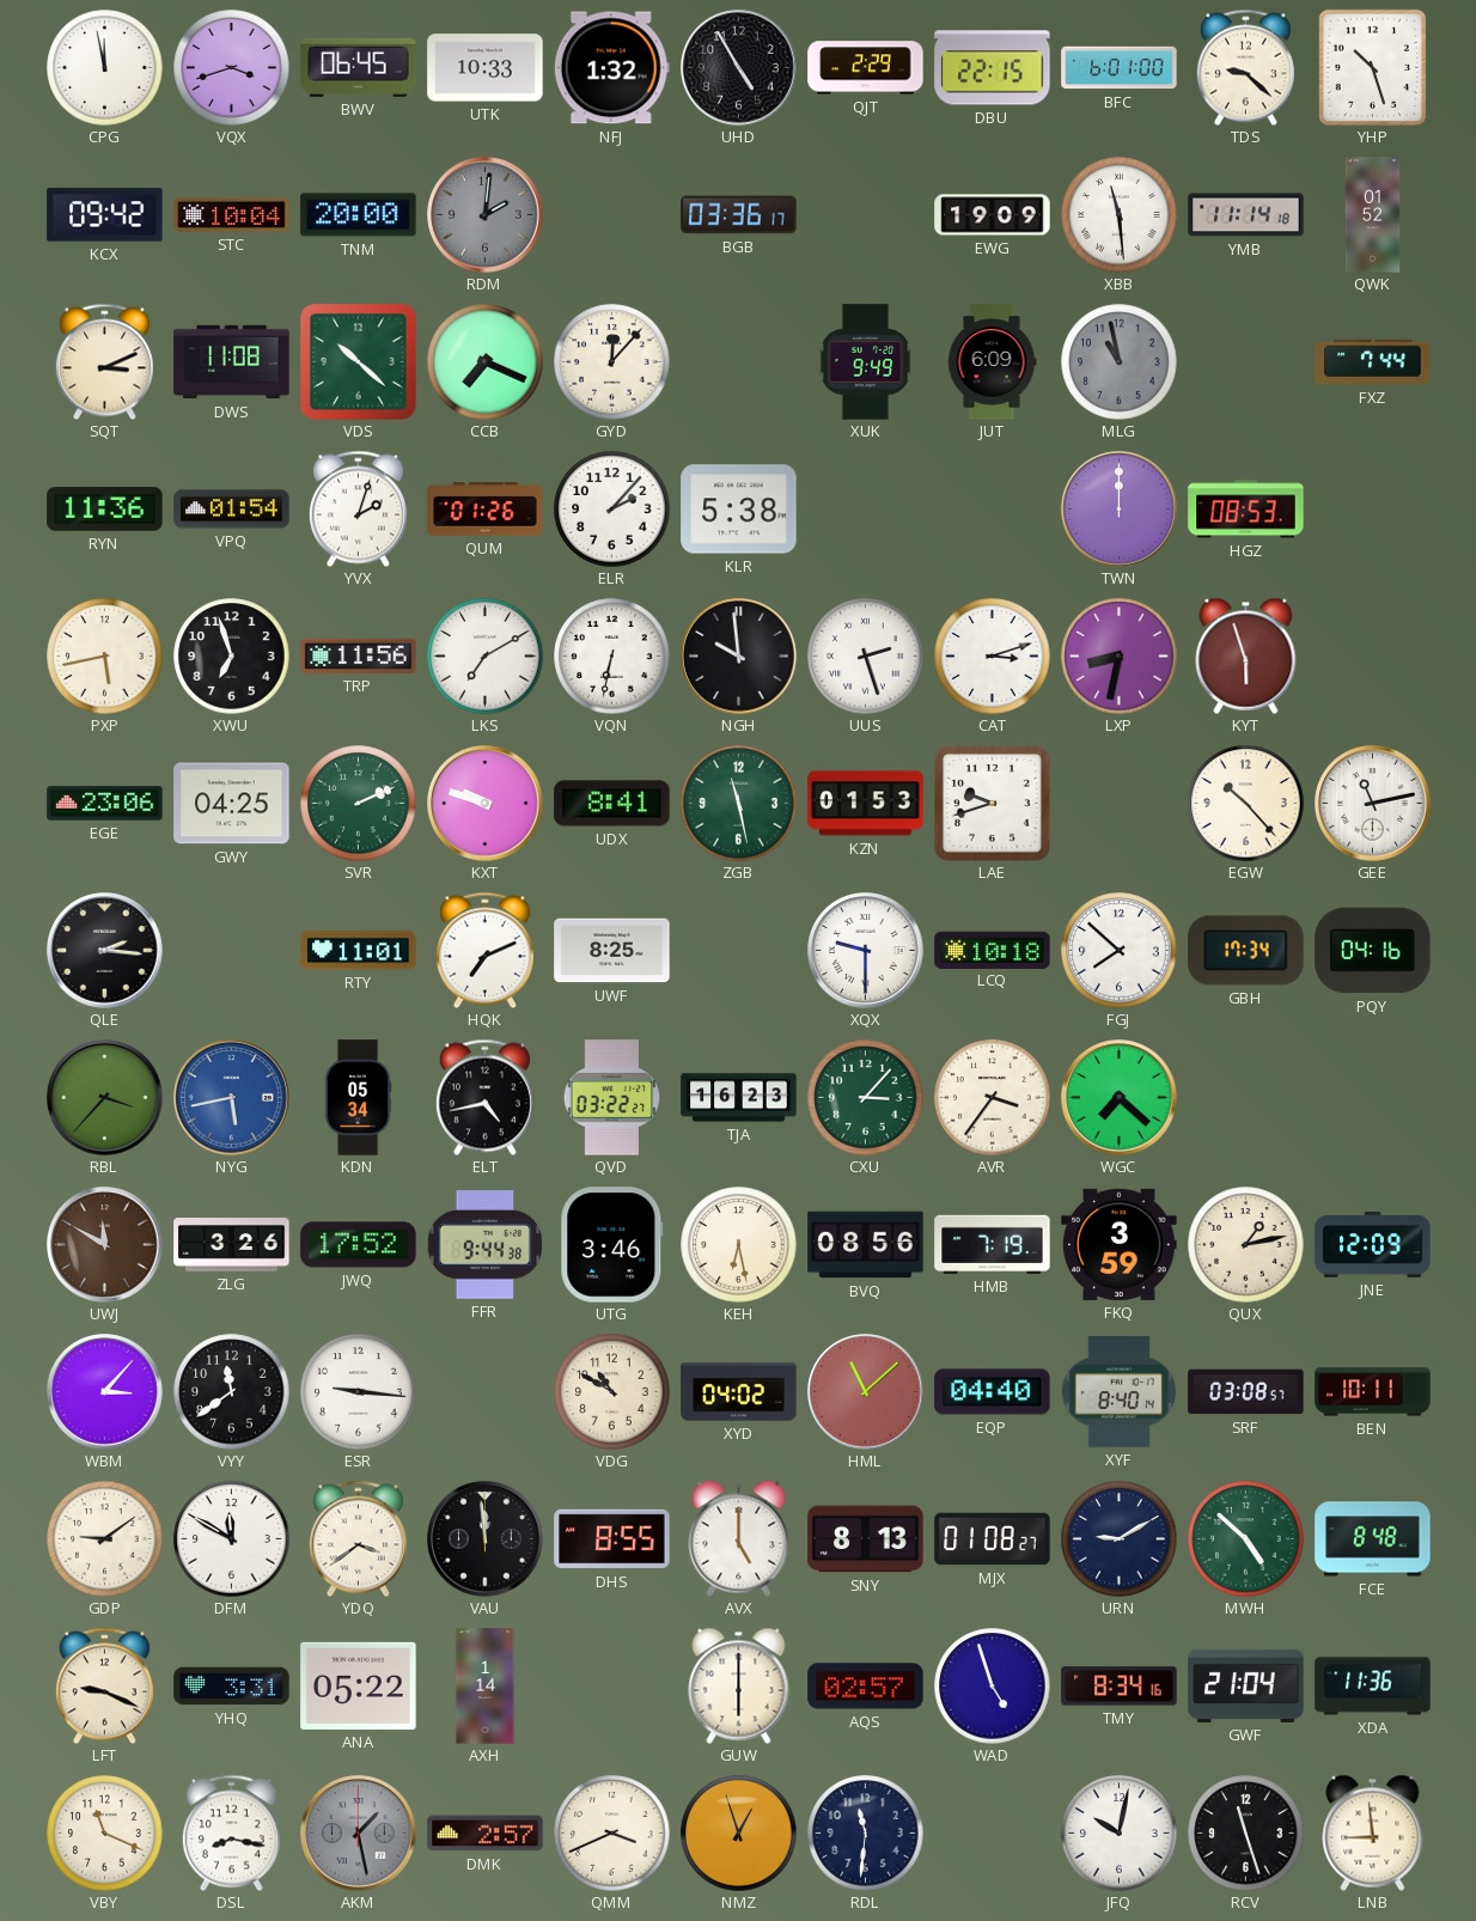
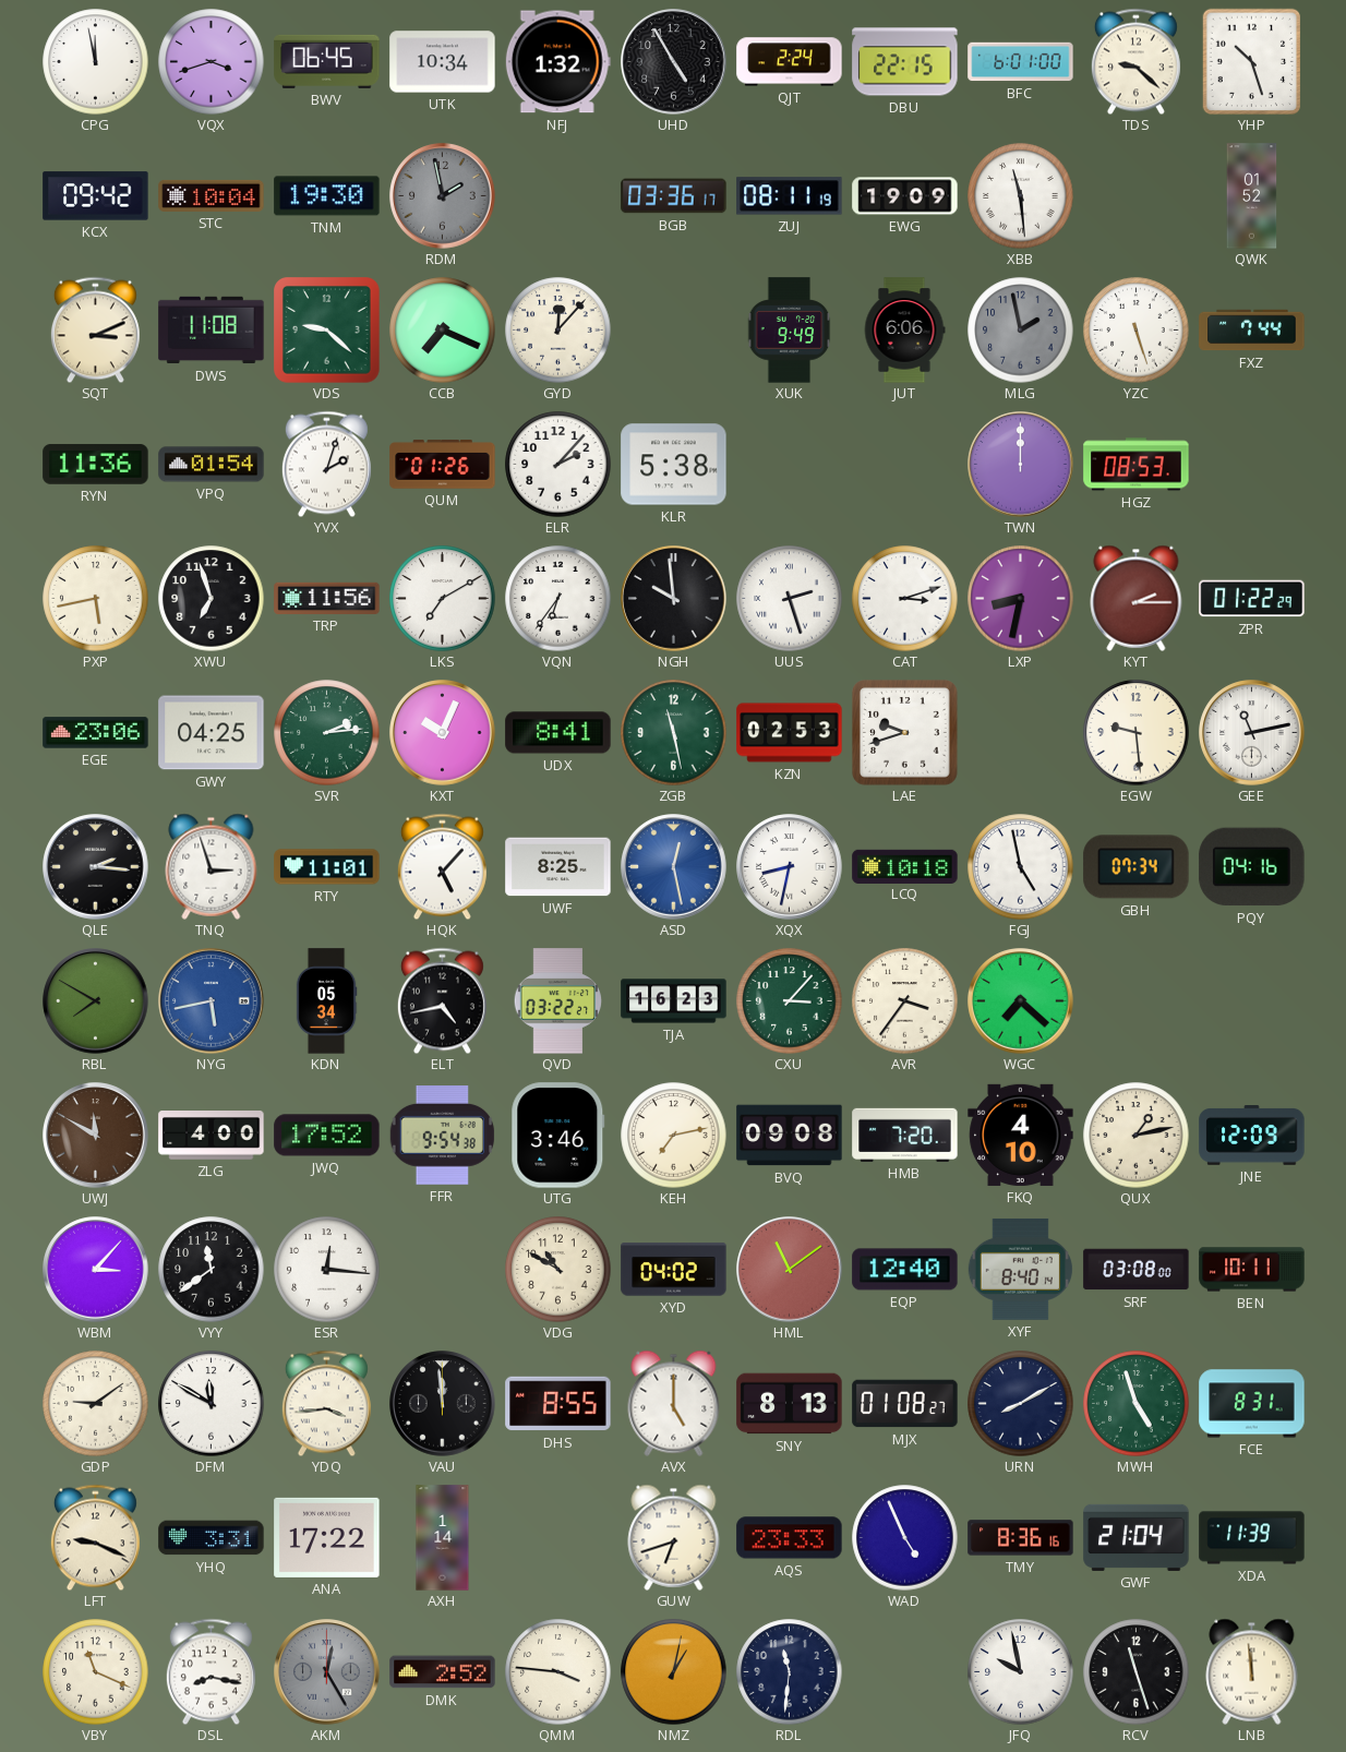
UTK: 10:33 -> 10:34
QJT: 2:29 -> 2:24
TNM: 20:00 -> 19:30
RDM: 2:01 -> 1:58
ZUJ: none -> 08:11
YMB: 11:14 -> none
VDS: 10:22 -> 9:22
JUT: 6:09 -> 6:06
MLG: 10:58 -> 1:58
YZC: none -> 5:27
VQN: 6:32 -> 6:36
KYT: 5:57 -> 2:15
ZPR: none -> 01:22
SVR: 2:11 -> 2:14
KXT: 9:48 -> 10:04
KZN: 01:53 -> 02:53
EGW: 10:23 -> 9:29
TNQ: none -> 2:57
HQK: 7:11 -> 5:07
ASD: none -> 12:28
XQX: 9:30 -> 8:32
FGJ: 7:52 -> 4:58
GBH: 17:34 -> 07:34
RBL: 3:37 -> 7:50
ZLG: 3:26 -> 4:00
FFR: 9:44 -> 9:54
KEH: 6:28 -> 7:13
BVQ: 08:56 -> 09:08
HMB: 7:19 -> 7:20
FKQ: 3:59 -> 4:10
ESR: 9:16 -> 12:16
HML: 11:08 -> 11:09
EQP: 04:40 -> 12:40
SRF: 03:08:57 -> 03:08:00
YDQ: 3:39 -> 3:44
URN: 9:10 -> 8:10
MWH: 4:52 -> 4:57
FCE: 8:48 -> 8:31
ANA: 05:22 -> 17:22
GUW: 6:00 -> 6:42
AQS: 02:57 -> 23:33
WAD: 4:57 -> 4:56
TMY: 8:34 -> 8:36
XDA: 11:36 -> 11:39
AKM: 1:28 -> 12:25
DMK: 2:57 -> 2:52
QMM: 3:41 -> 3:46
NMZ: 12:57 -> 1:02
JFQ: 10:02 -> 9:58
LNB: 8:59 -> 11:59
